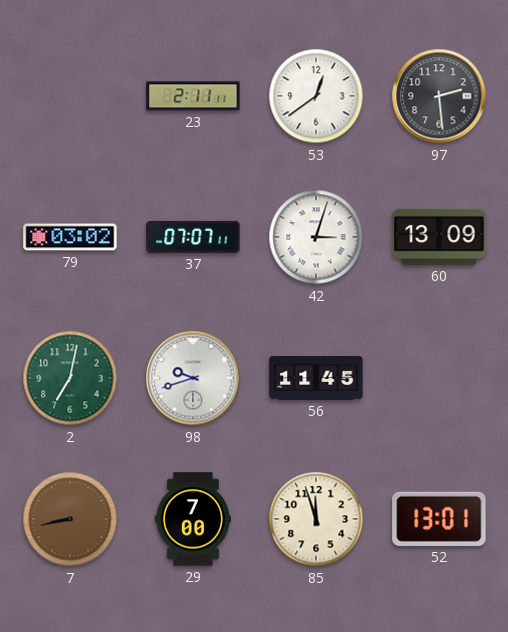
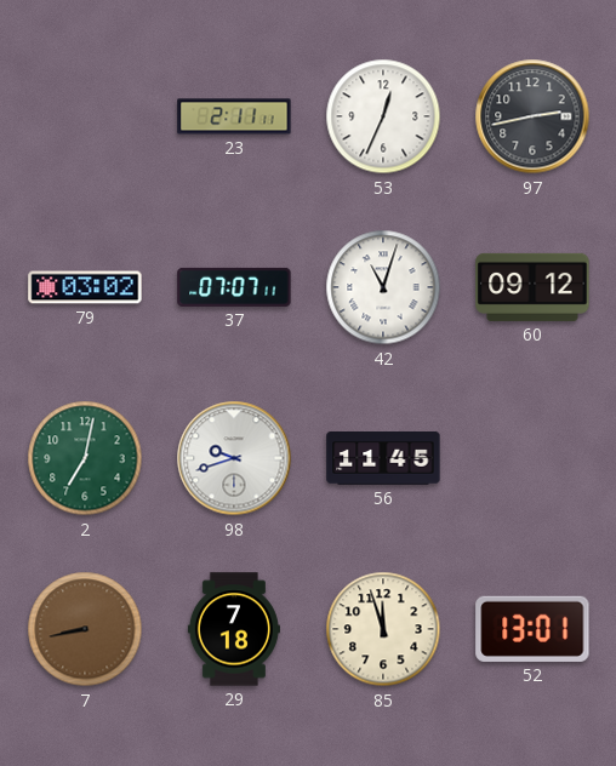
53: 12:39 -> 12:34
97: 2:29 -> 2:43
42: 3:03 -> 11:03
60: 13:09 -> 09:12
29: 7:00 -> 7:18
